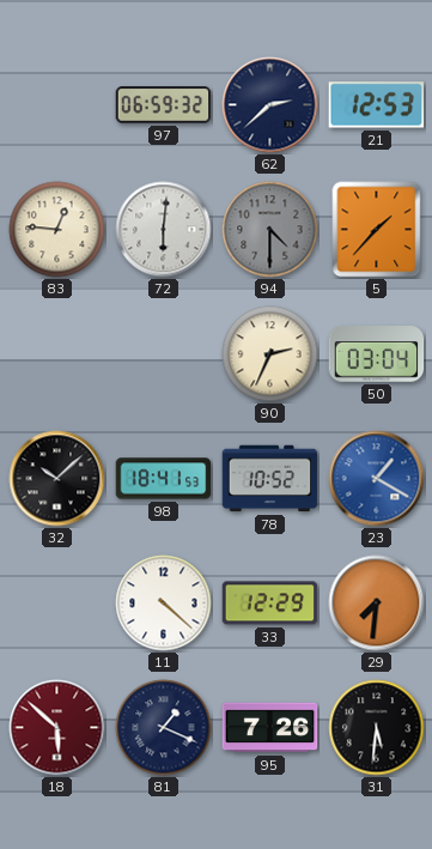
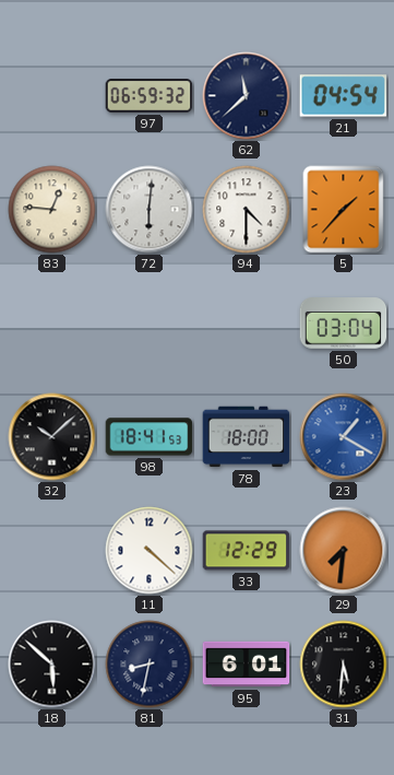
62: 2:38 -> 11:38
21: 12:53 -> 04:54
94 dial: grey -> white
90: 2:34 -> none
78: 10:52 -> 18:00
18 dial: burgundy -> black
81: 1:19 -> 8:32
95: 7:26 -> 6:01
